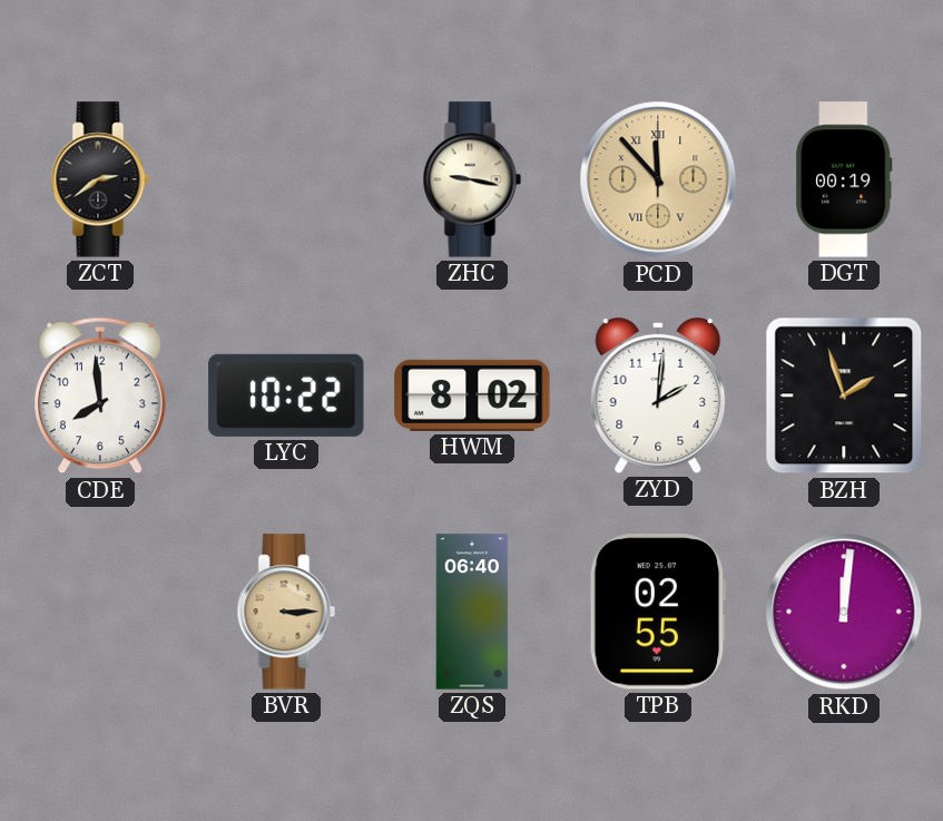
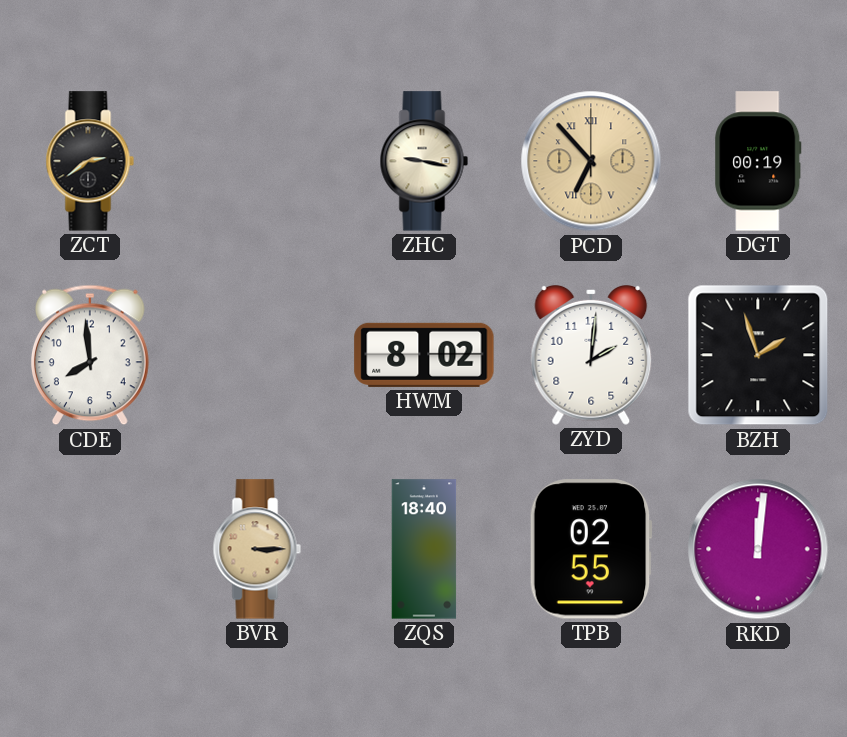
PCD: 11:53 -> 6:53
LYC: 10:22 -> none
ZQS: 06:40 -> 18:40
